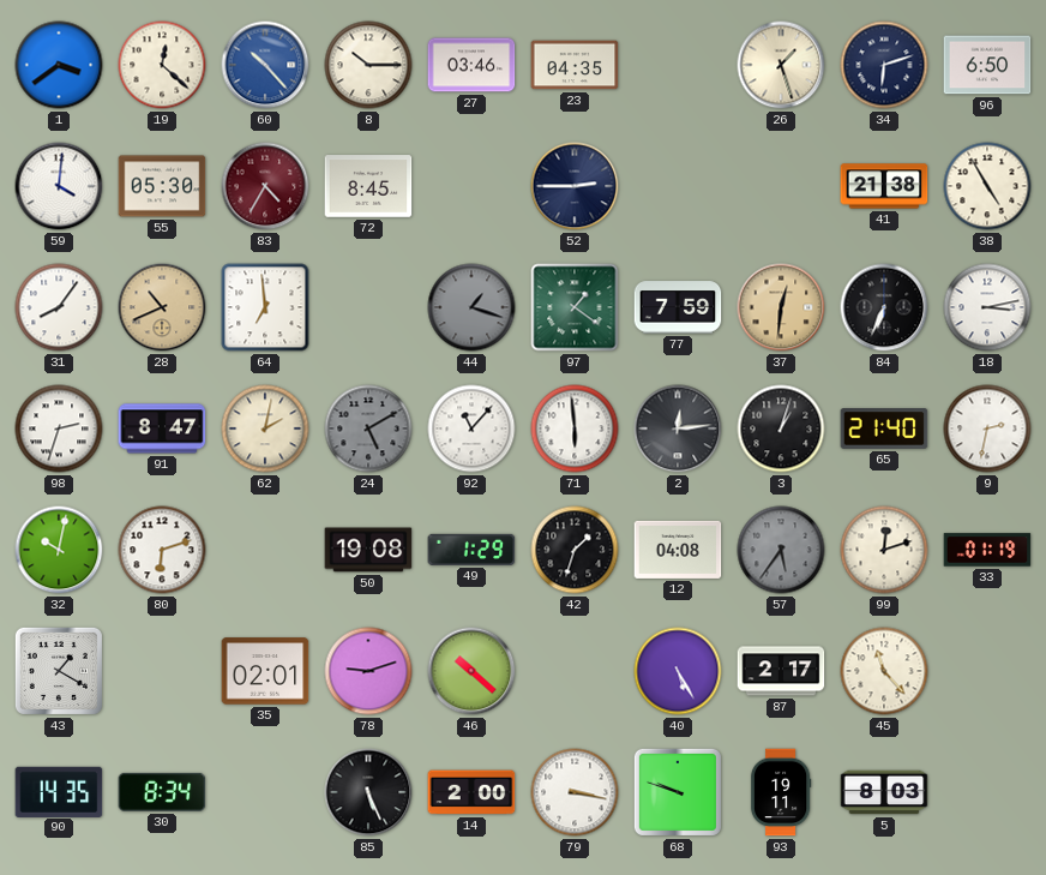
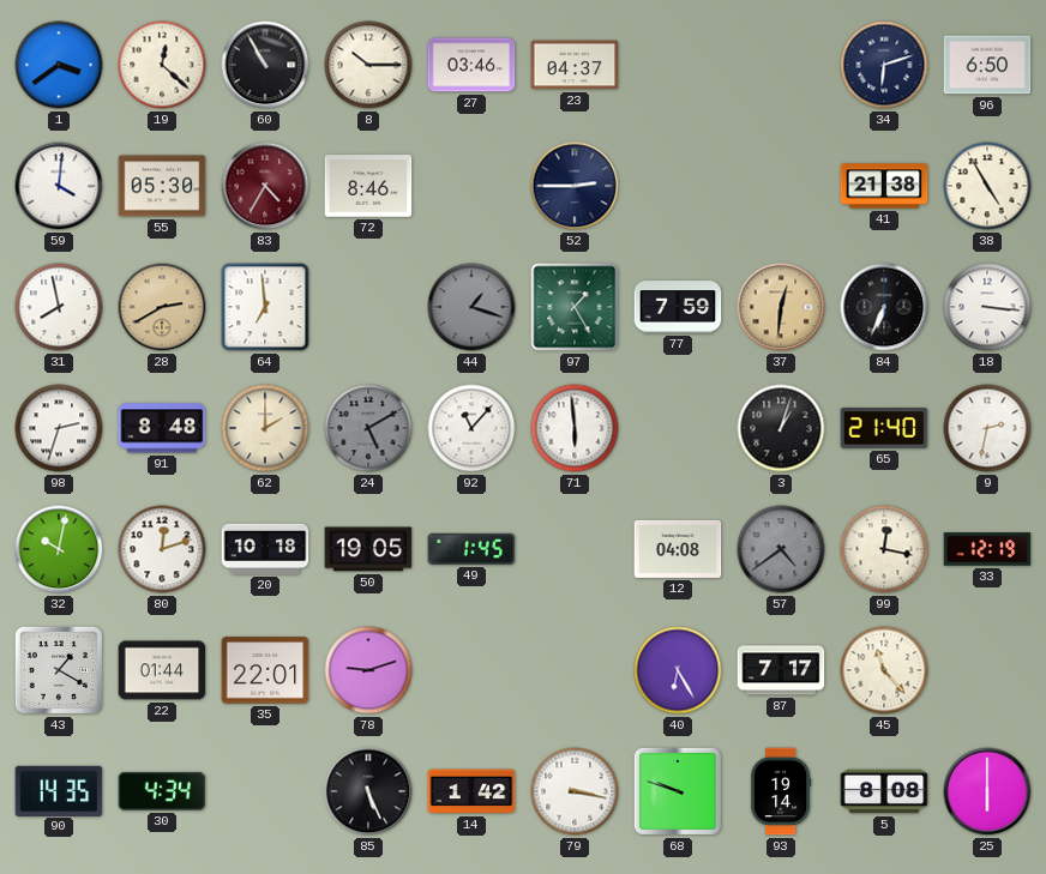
60: 10:23 -> 10:55
60 dial: blue -> black
23: 04:35 -> 04:37
26: 1:27 -> none
72: 8:45 -> 8:46
31: 8:06 -> 7:58
28: 10:41 -> 2:40
97: 1:21 -> 1:25
18: 3:13 -> 3:16
91: 8:47 -> 8:48
62: 2:02 -> 2:00
2: 12:14 -> none
80: 6:12 -> 12:12
20: none -> 10:18
50: 19:08 -> 19:05
49: 1:29 -> 1:45
42: 1:33 -> none
57: 5:36 -> 4:39
99: 12:12 -> 12:17
33: 01:19 -> 12:19
22: none -> 01:44
35: 02:01 -> 22:01
46: 10:22 -> none
40: 5:25 -> 6:25
87: 2:17 -> 7:17
30: 8:34 -> 4:34
14: 2:00 -> 1:42
93: 19:11 -> 19:14
5: 8:03 -> 8:08
25: none -> 6:00
